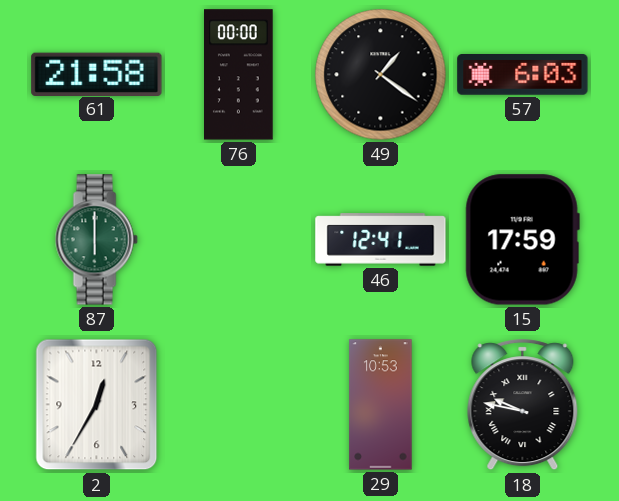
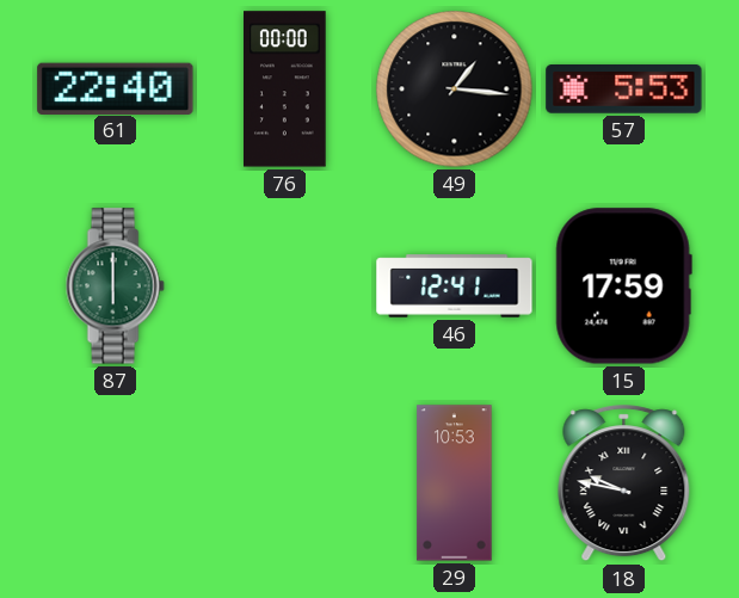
61: 21:58 -> 22:40
49: 1:21 -> 1:16
57: 6:03 -> 5:53
2: 12:35 -> none
